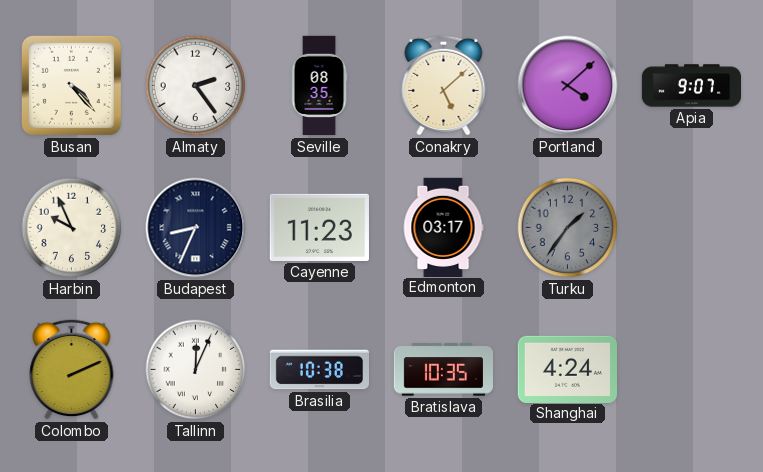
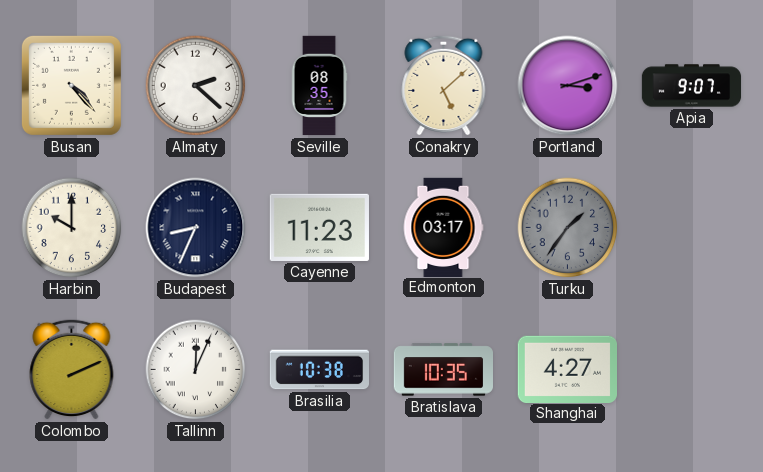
Almaty: 2:24 -> 2:22
Portland: 4:08 -> 3:12
Harbin: 9:56 -> 10:00
Shanghai: 4:24 -> 4:27
